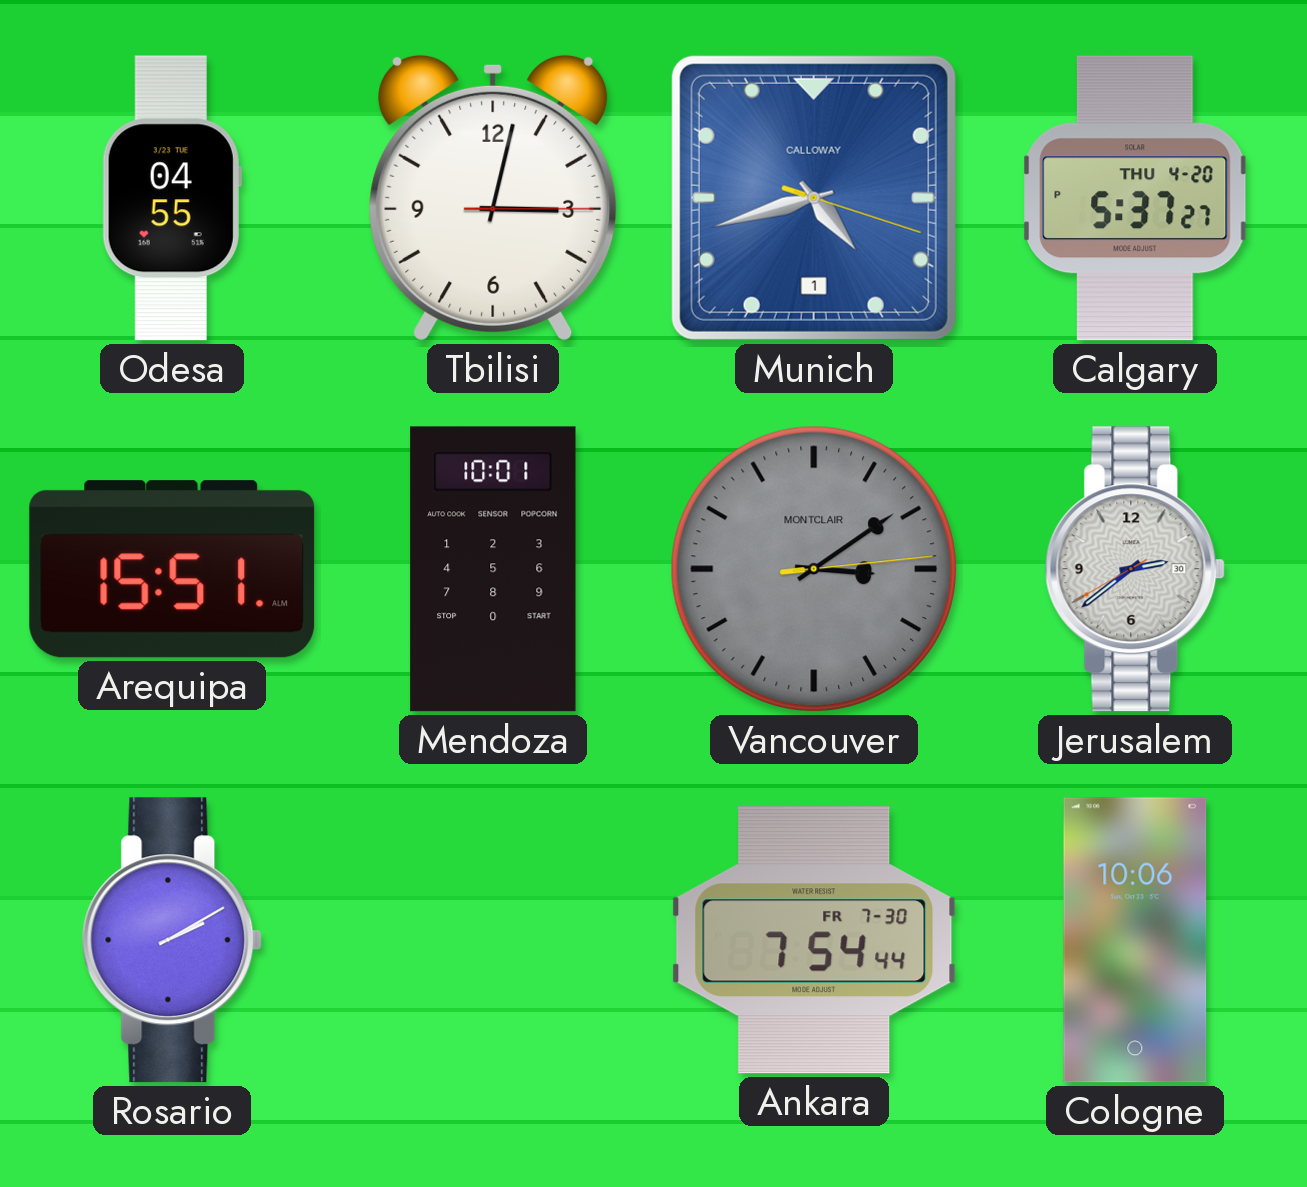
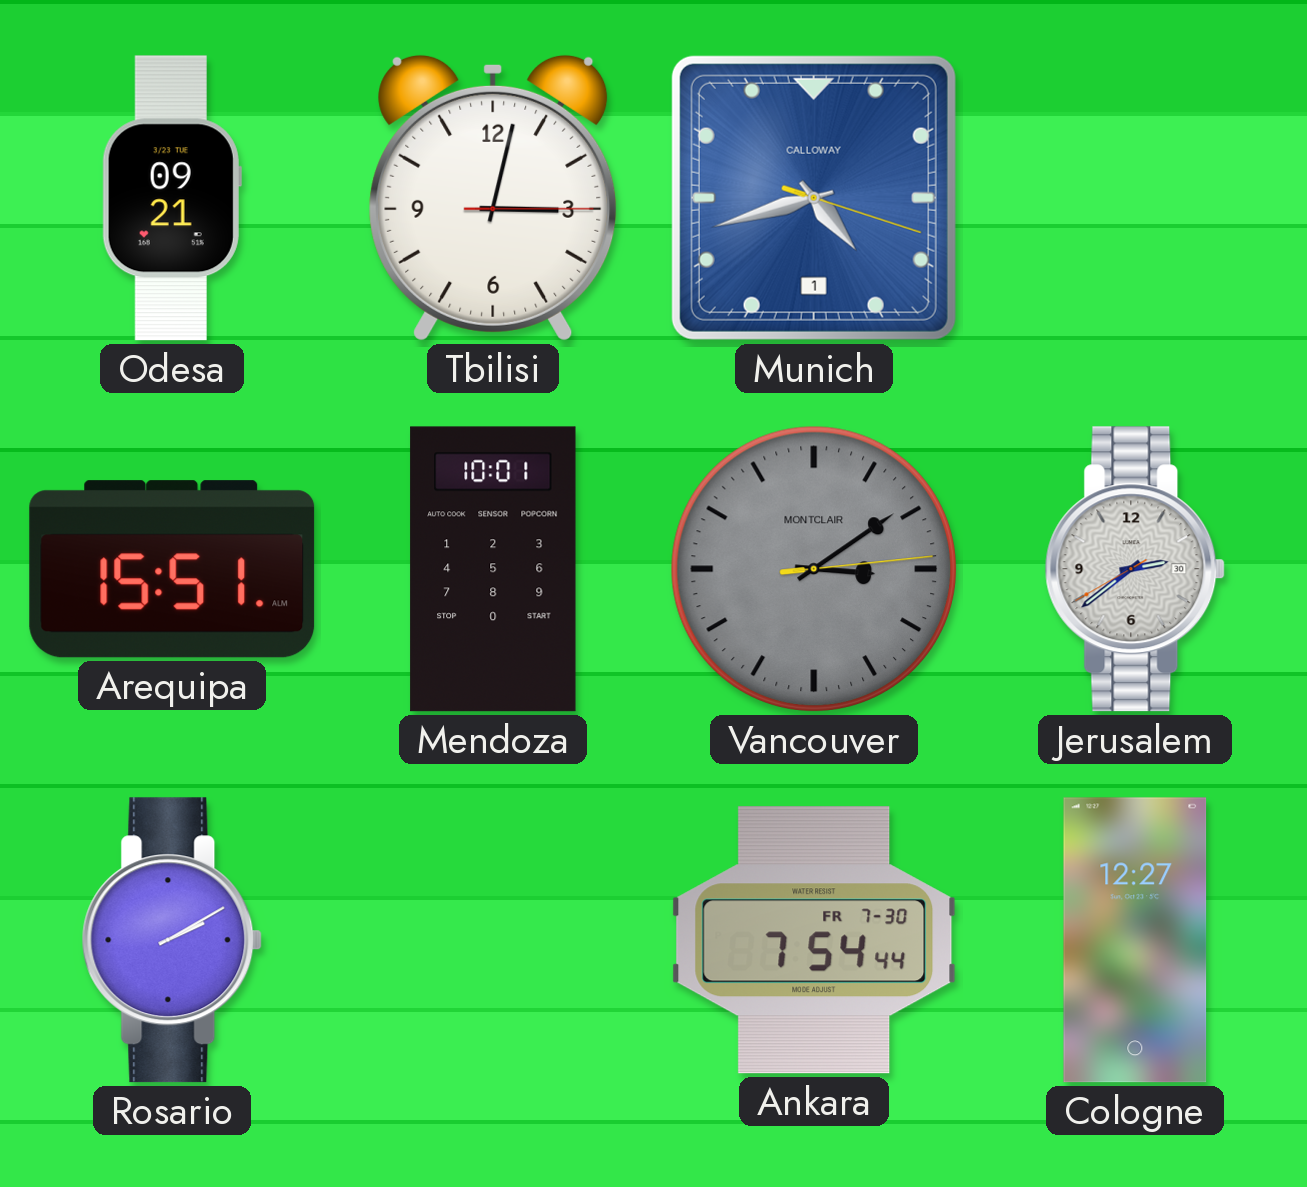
Odesa: 04:55 -> 09:21
Calgary: 5:37 -> none
Cologne: 10:06 -> 12:27
